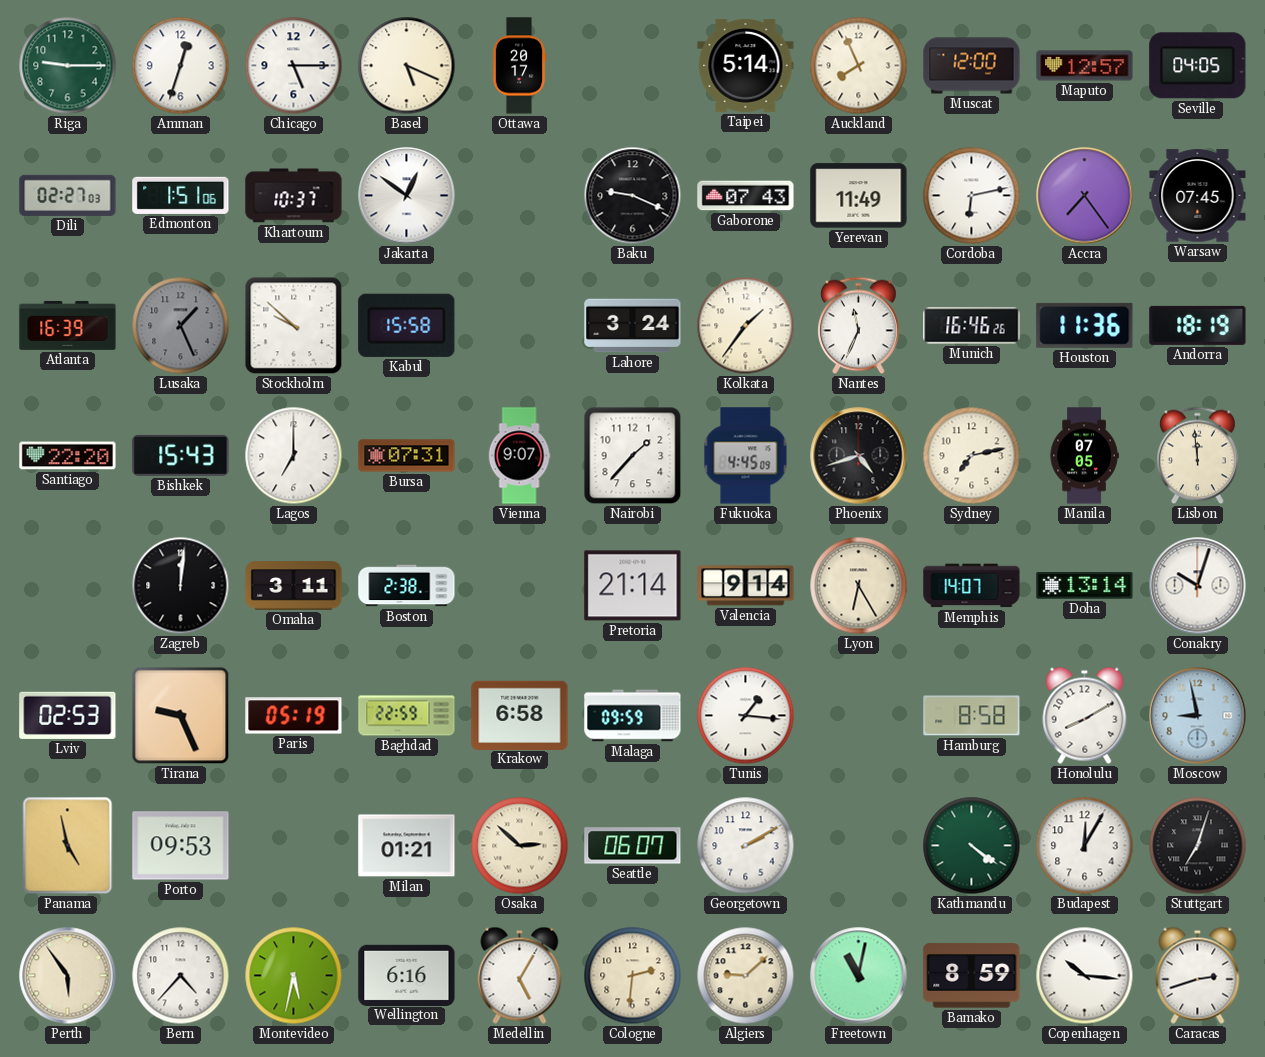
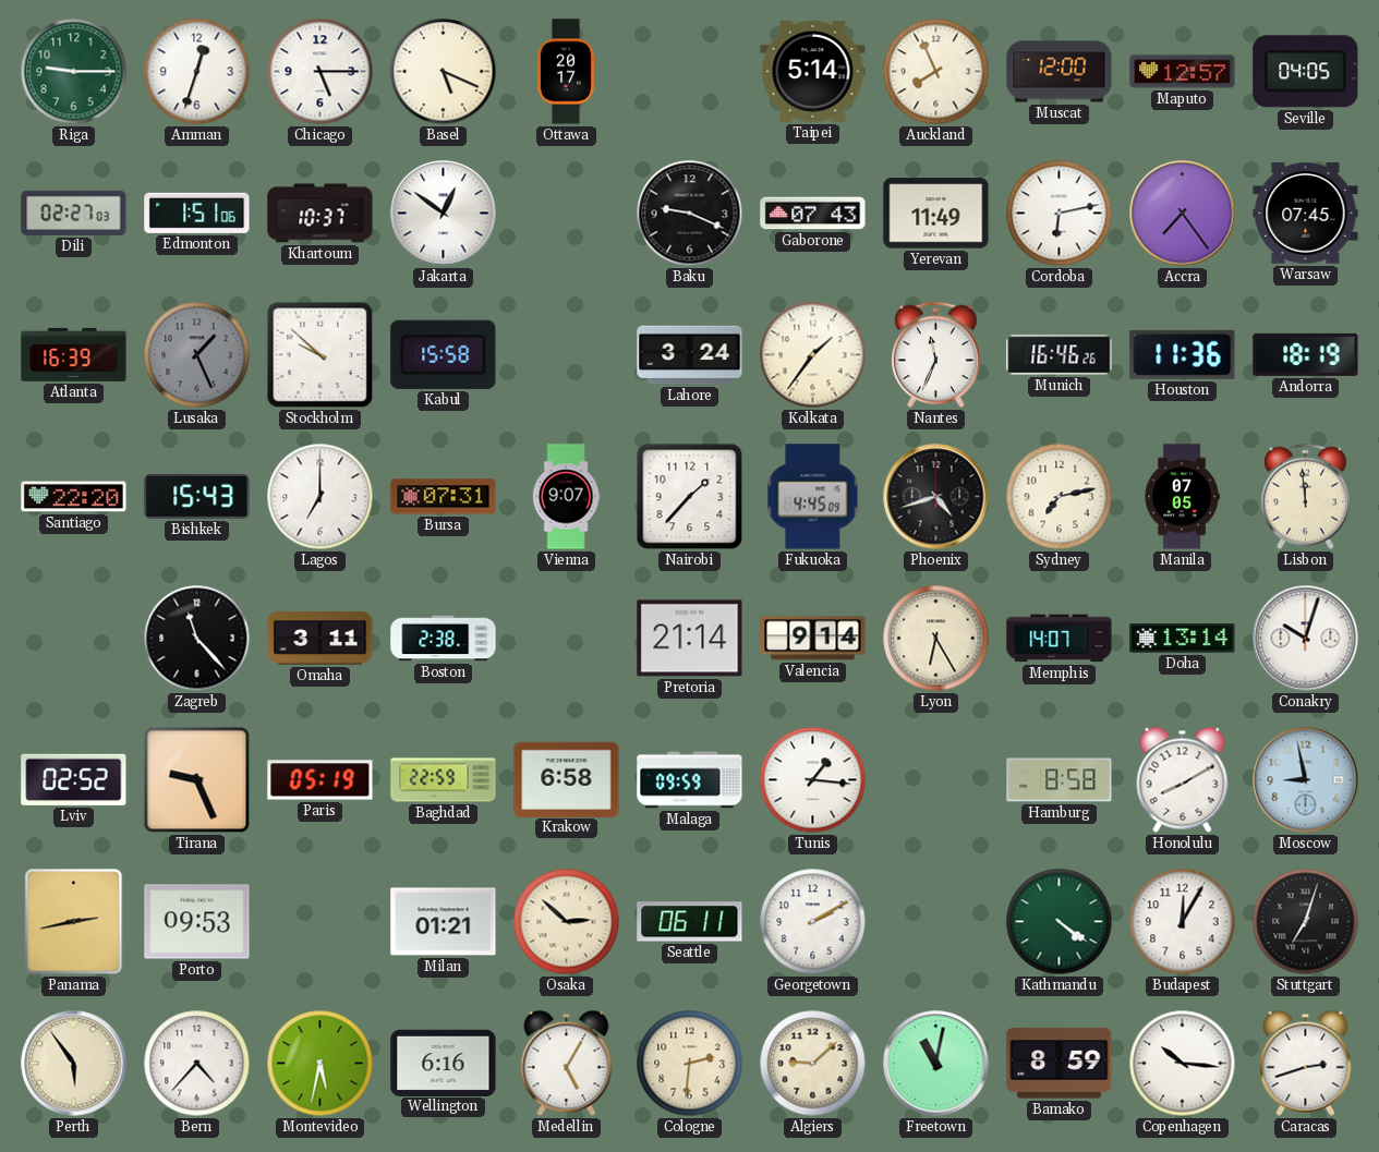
Zagreb: 12:01 -> 11:23
Lviv: 02:53 -> 02:52
Panama: 4:58 -> 2:43
Seattle: 06:07 -> 06:11
